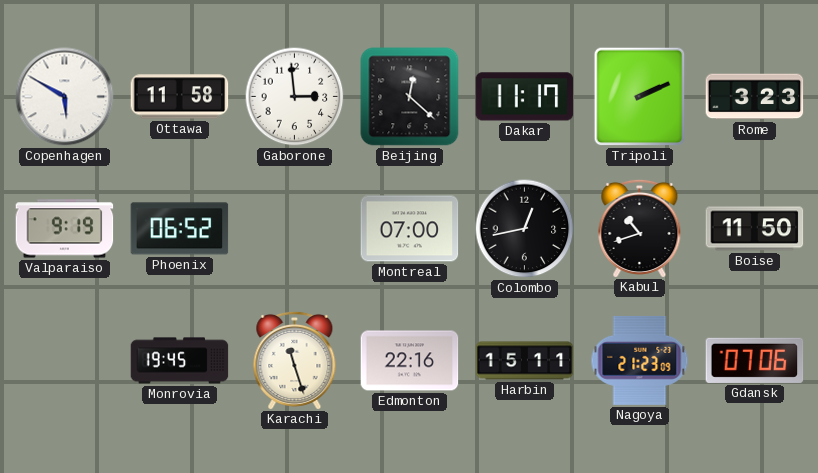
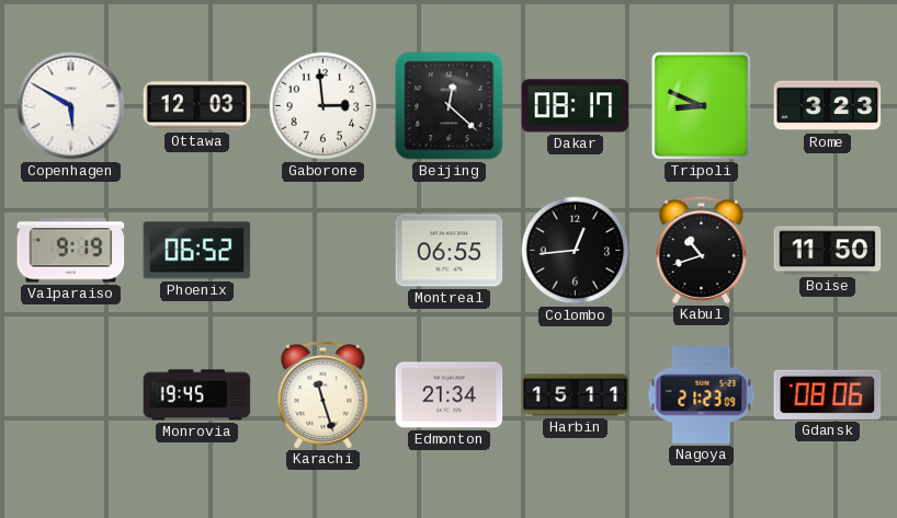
Ottawa: 11:58 -> 12:03
Dakar: 11:17 -> 08:17
Tripoli: 2:11 -> 8:49
Montreal: 07:00 -> 06:55
Colombo: 12:43 -> 12:44
Edmonton: 22:16 -> 21:34
Gdansk: 07:06 -> 08:06
